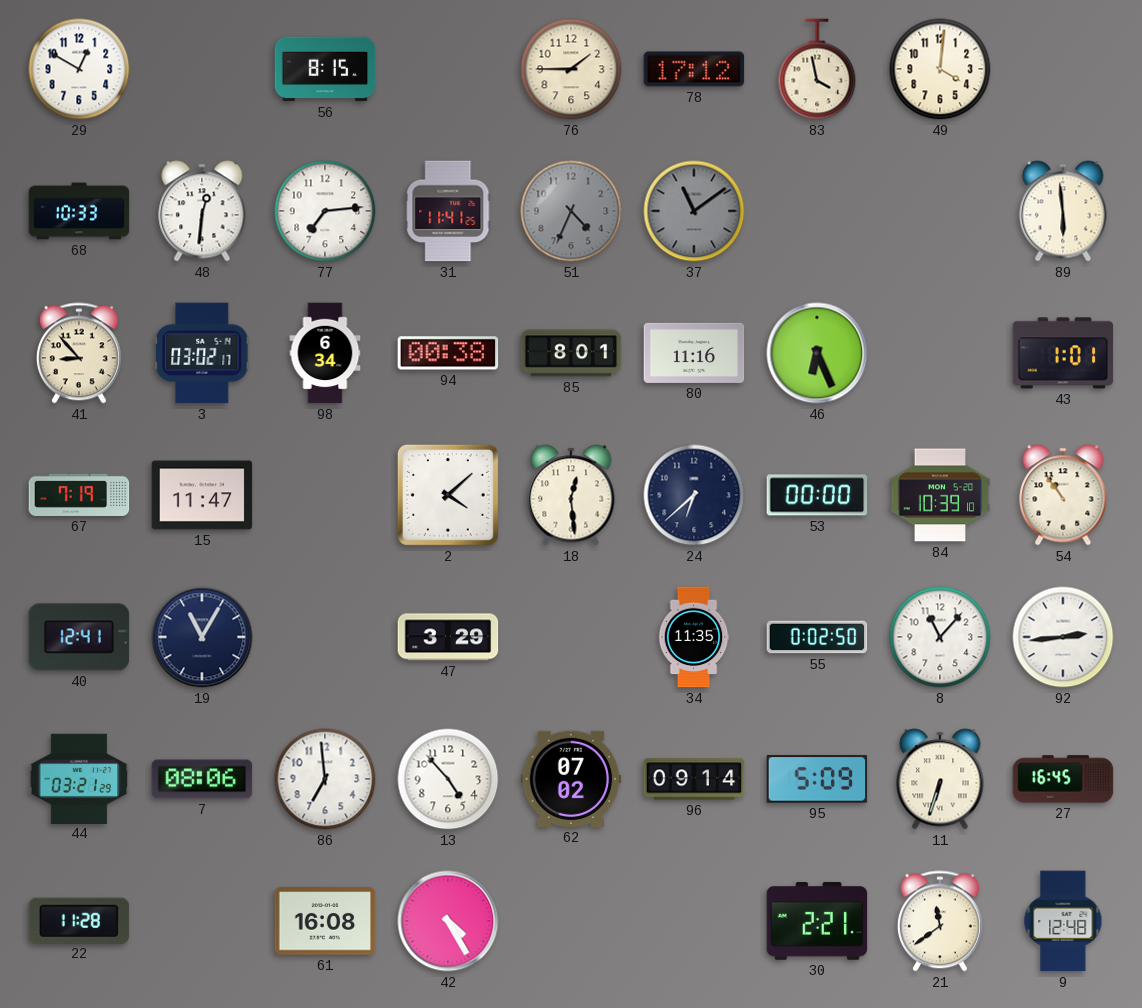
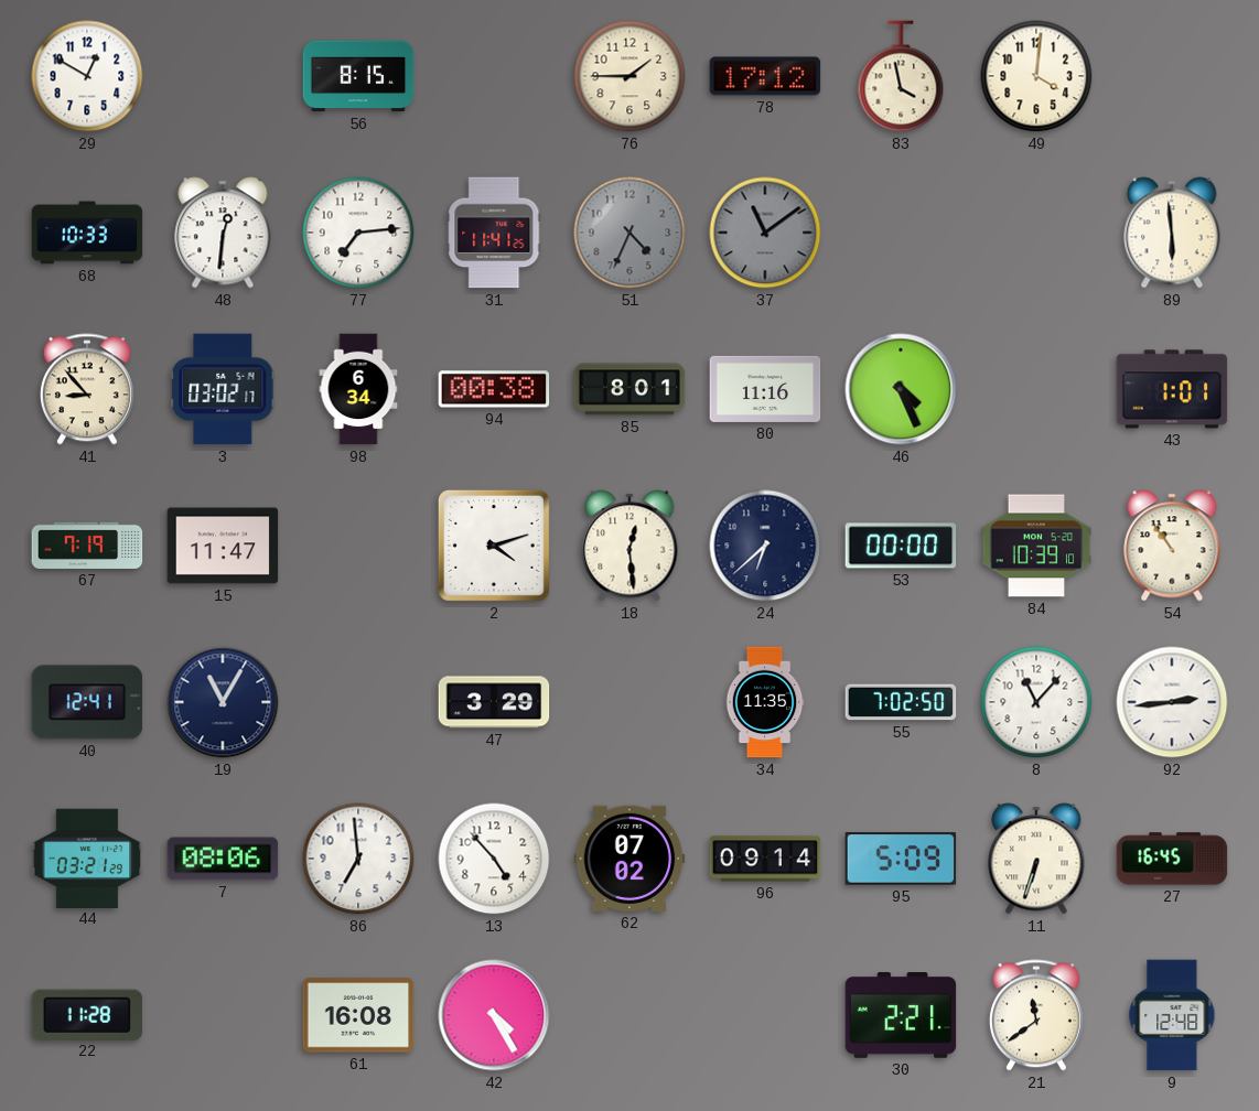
46: 6:26 -> 4:26
2: 4:08 -> 4:12
55: 0:02 -> 7:02
